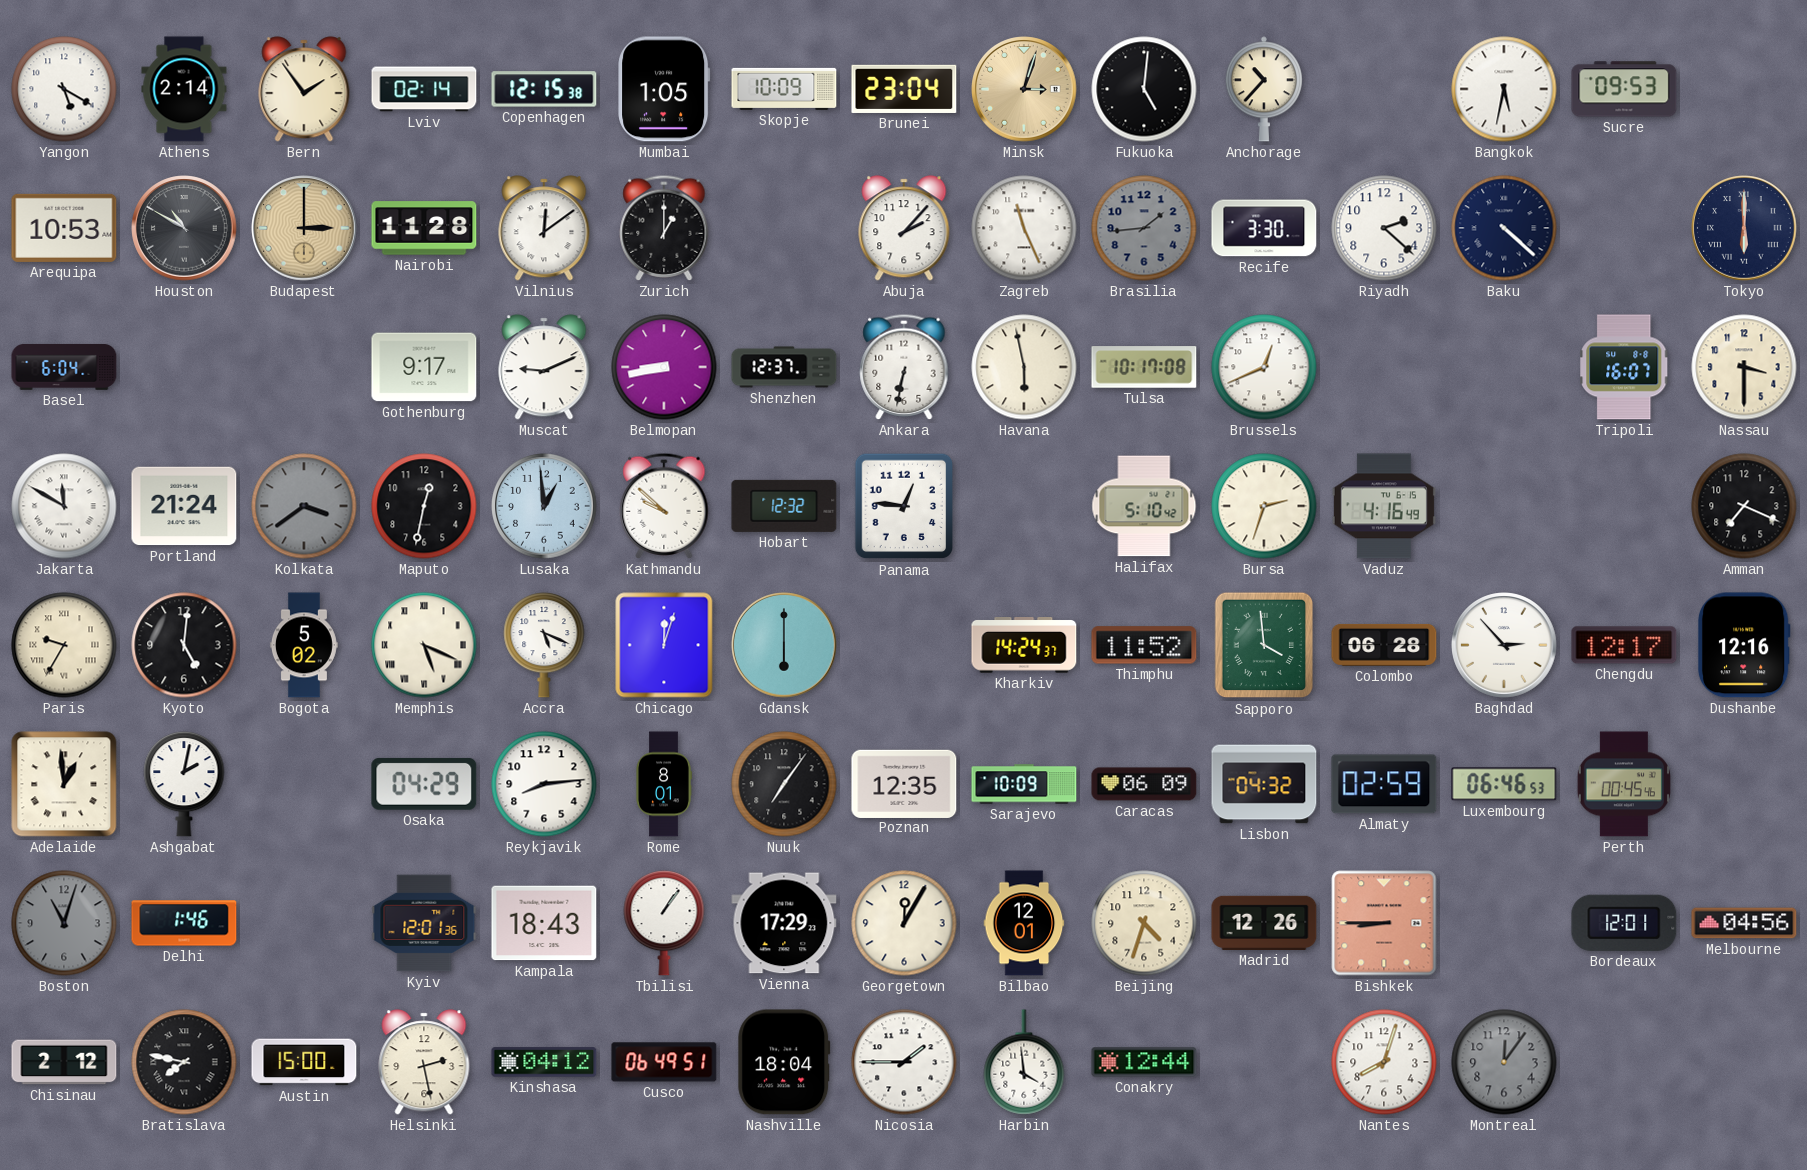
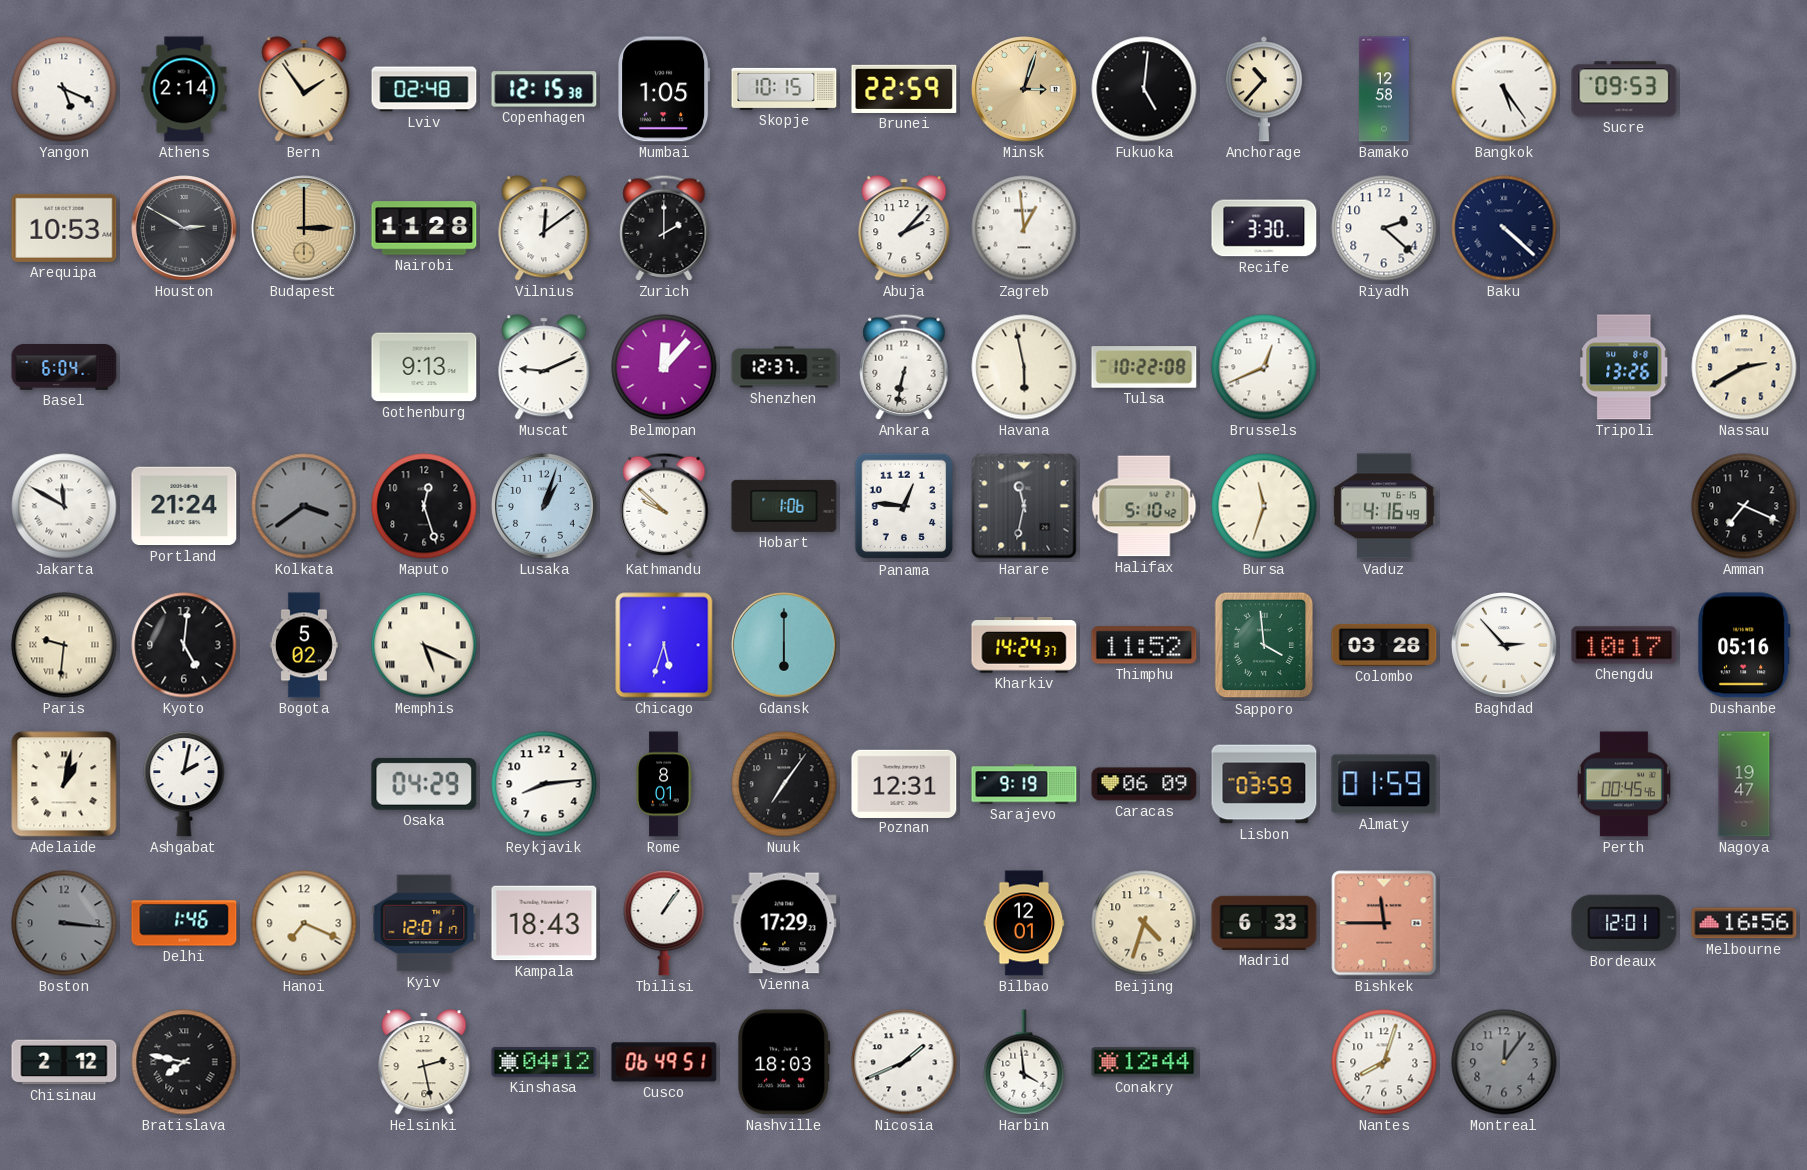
Yangon: 5:20 -> 5:19
Lviv: 02:14 -> 02:48
Skopje: 10:09 -> 10:15
Brunei: 23:04 -> 22:59
Bamako: none -> 12:58
Bangkok: 5:32 -> 5:24
Houston: 10:50 -> 2:50
Zurich: 1:00 -> 2:00
Zagreb: 11:26 -> 12:59
Brasilia: 1:44 -> none
Tokyo: 6:00 -> none
Gothenburg: 9:17 -> 9:13
Belmopan: 8:43 -> 12:07
Tulsa: 10:17 -> 10:22
Tripoli: 16:07 -> 13:26
Nassau: 3:30 -> 2:40
Maputo: 12:32 -> 12:27
Lusaka: 12:59 -> 1:03
Hobart: 12:32 -> 1:06
Harare: none -> 11:32
Bursa: 2:33 -> 11:33
Paris: 9:35 -> 9:31
Accra: 5:19 -> none
Chicago: 12:03 -> 5:33
Colombo: 06:28 -> 03:28
Chengdu: 12:17 -> 10:17
Dushanbe: 12:16 -> 05:16
Adelaide: 12:59 -> 1:02
Poznan: 12:35 -> 12:31
Sarajevo: 10:09 -> 9:19
Lisbon: 04:32 -> 03:59
Almaty: 02:59 -> 01:59
Luxembourg: 06:46 -> none
Nagoya: none -> 19:47
Boston: 11:03 -> 3:16
Hanoi: none -> 7:19
Kyiv: 12:01:36 -> 12:01:17
Georgetown: 12:05 -> none
Madrid: 12:26 -> 6:33
Bishkek: 8:45 -> 11:45
Melbourne: 04:56 -> 16:56
Austin: 15:00 -> none
Nashville: 18:04 -> 18:03
Nicosia: 1:45 -> 1:41
